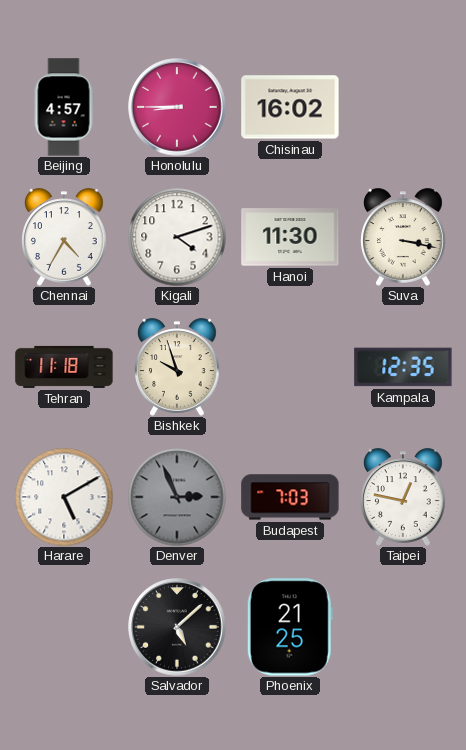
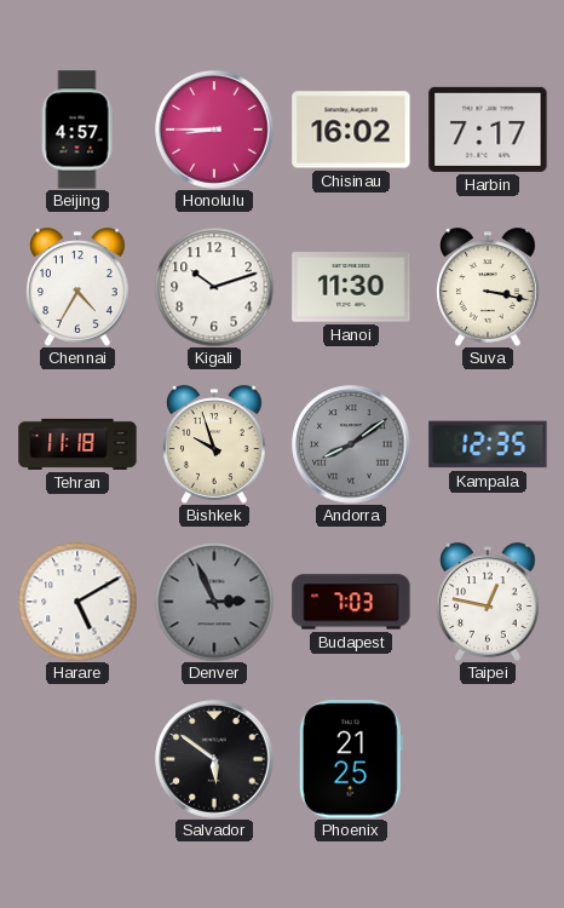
Harbin: none -> 7:17
Kigali: 4:12 -> 10:12
Andorra: none -> 8:09
Salvador: 5:08 -> 5:51
